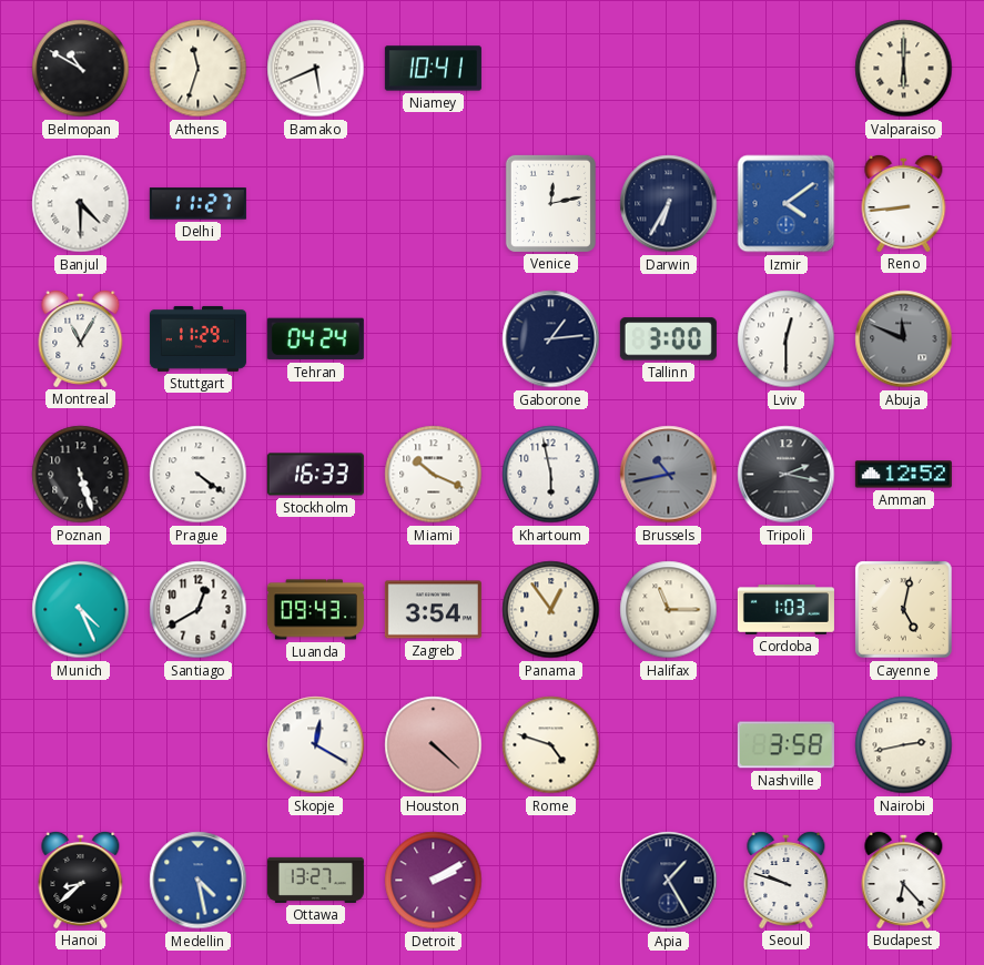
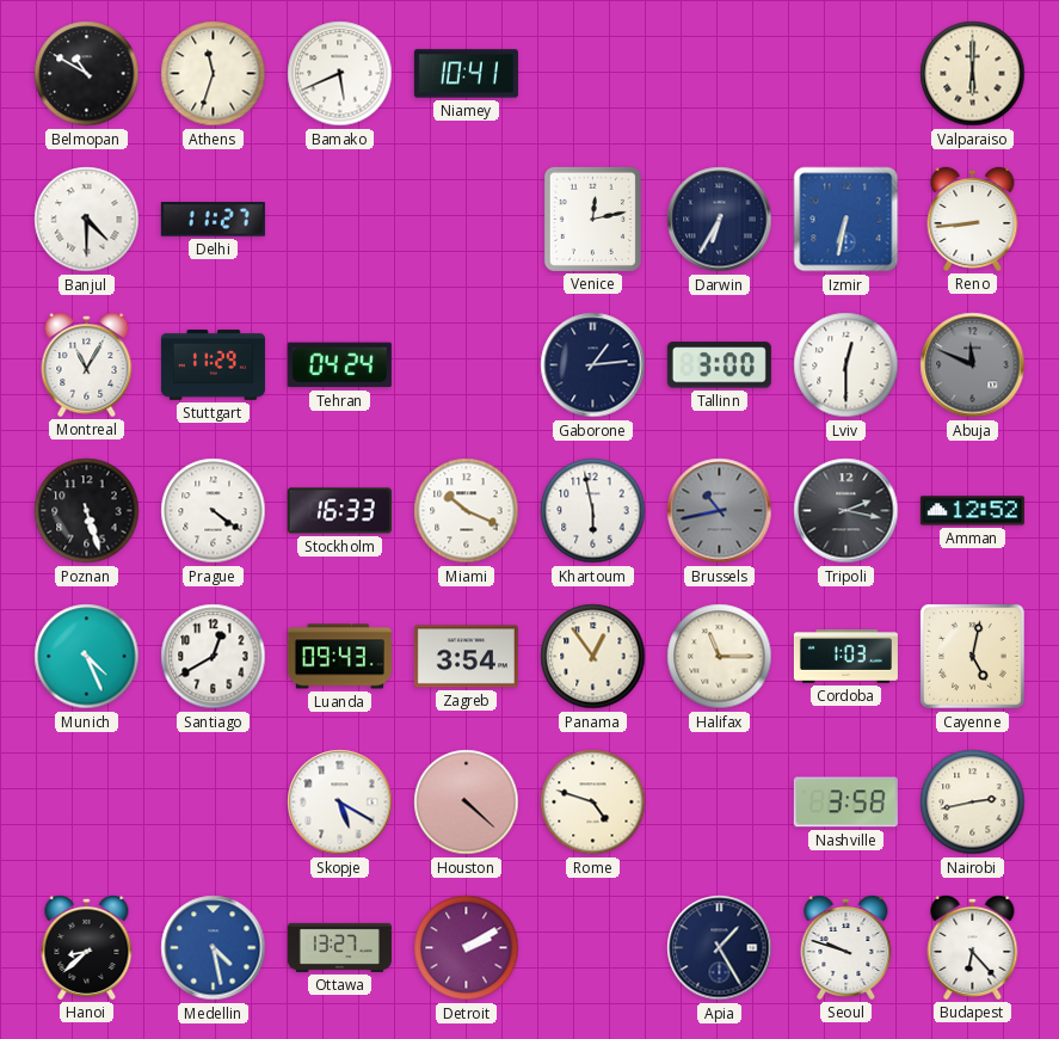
Izmir: 4:09 -> 6:32
Skopje: 12:20 -> 5:20
